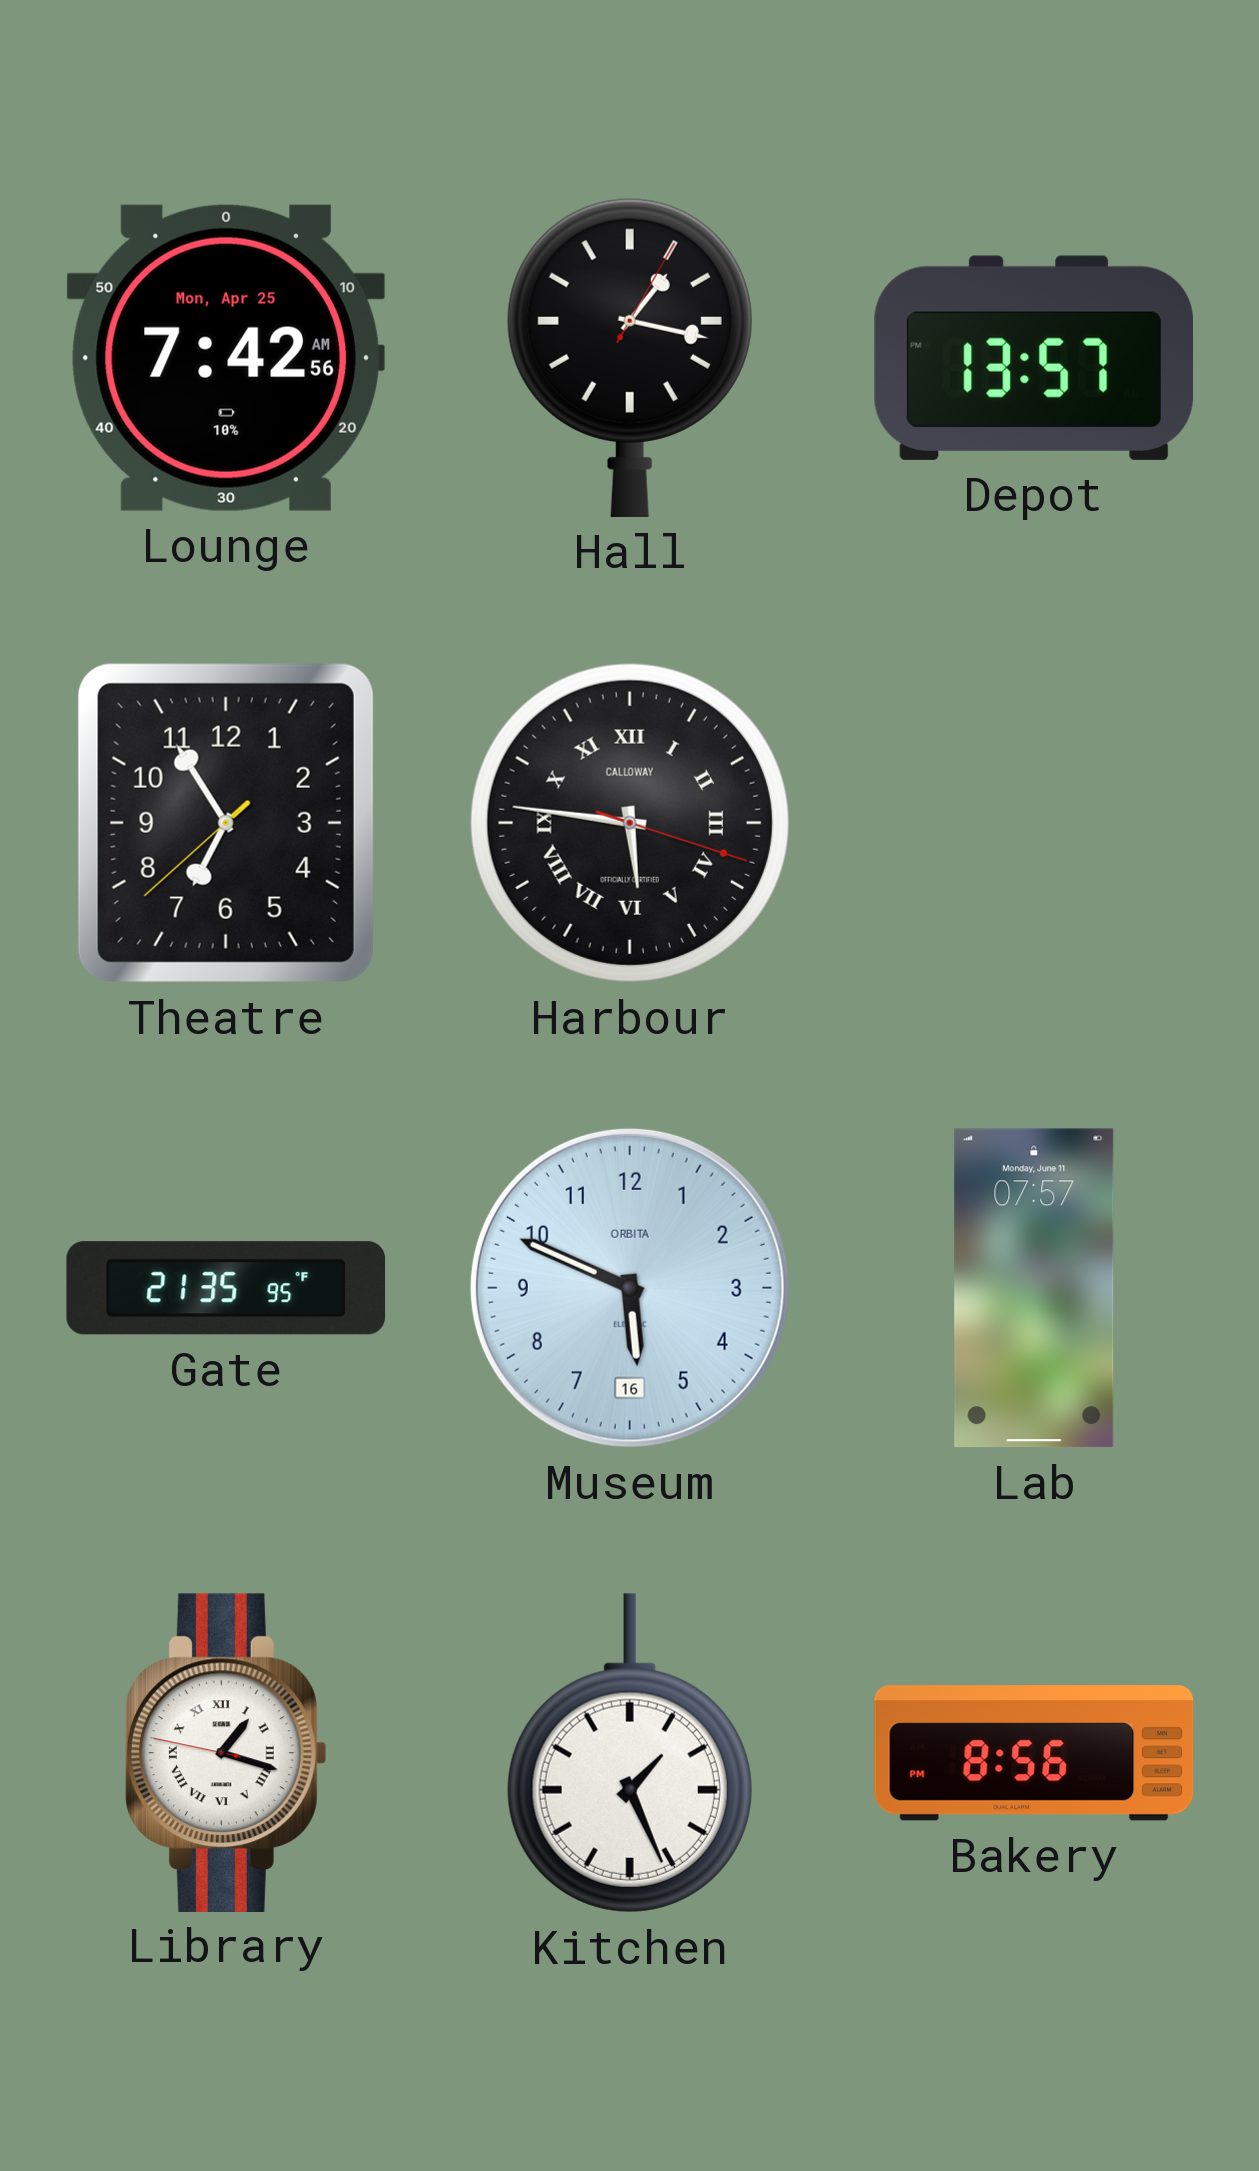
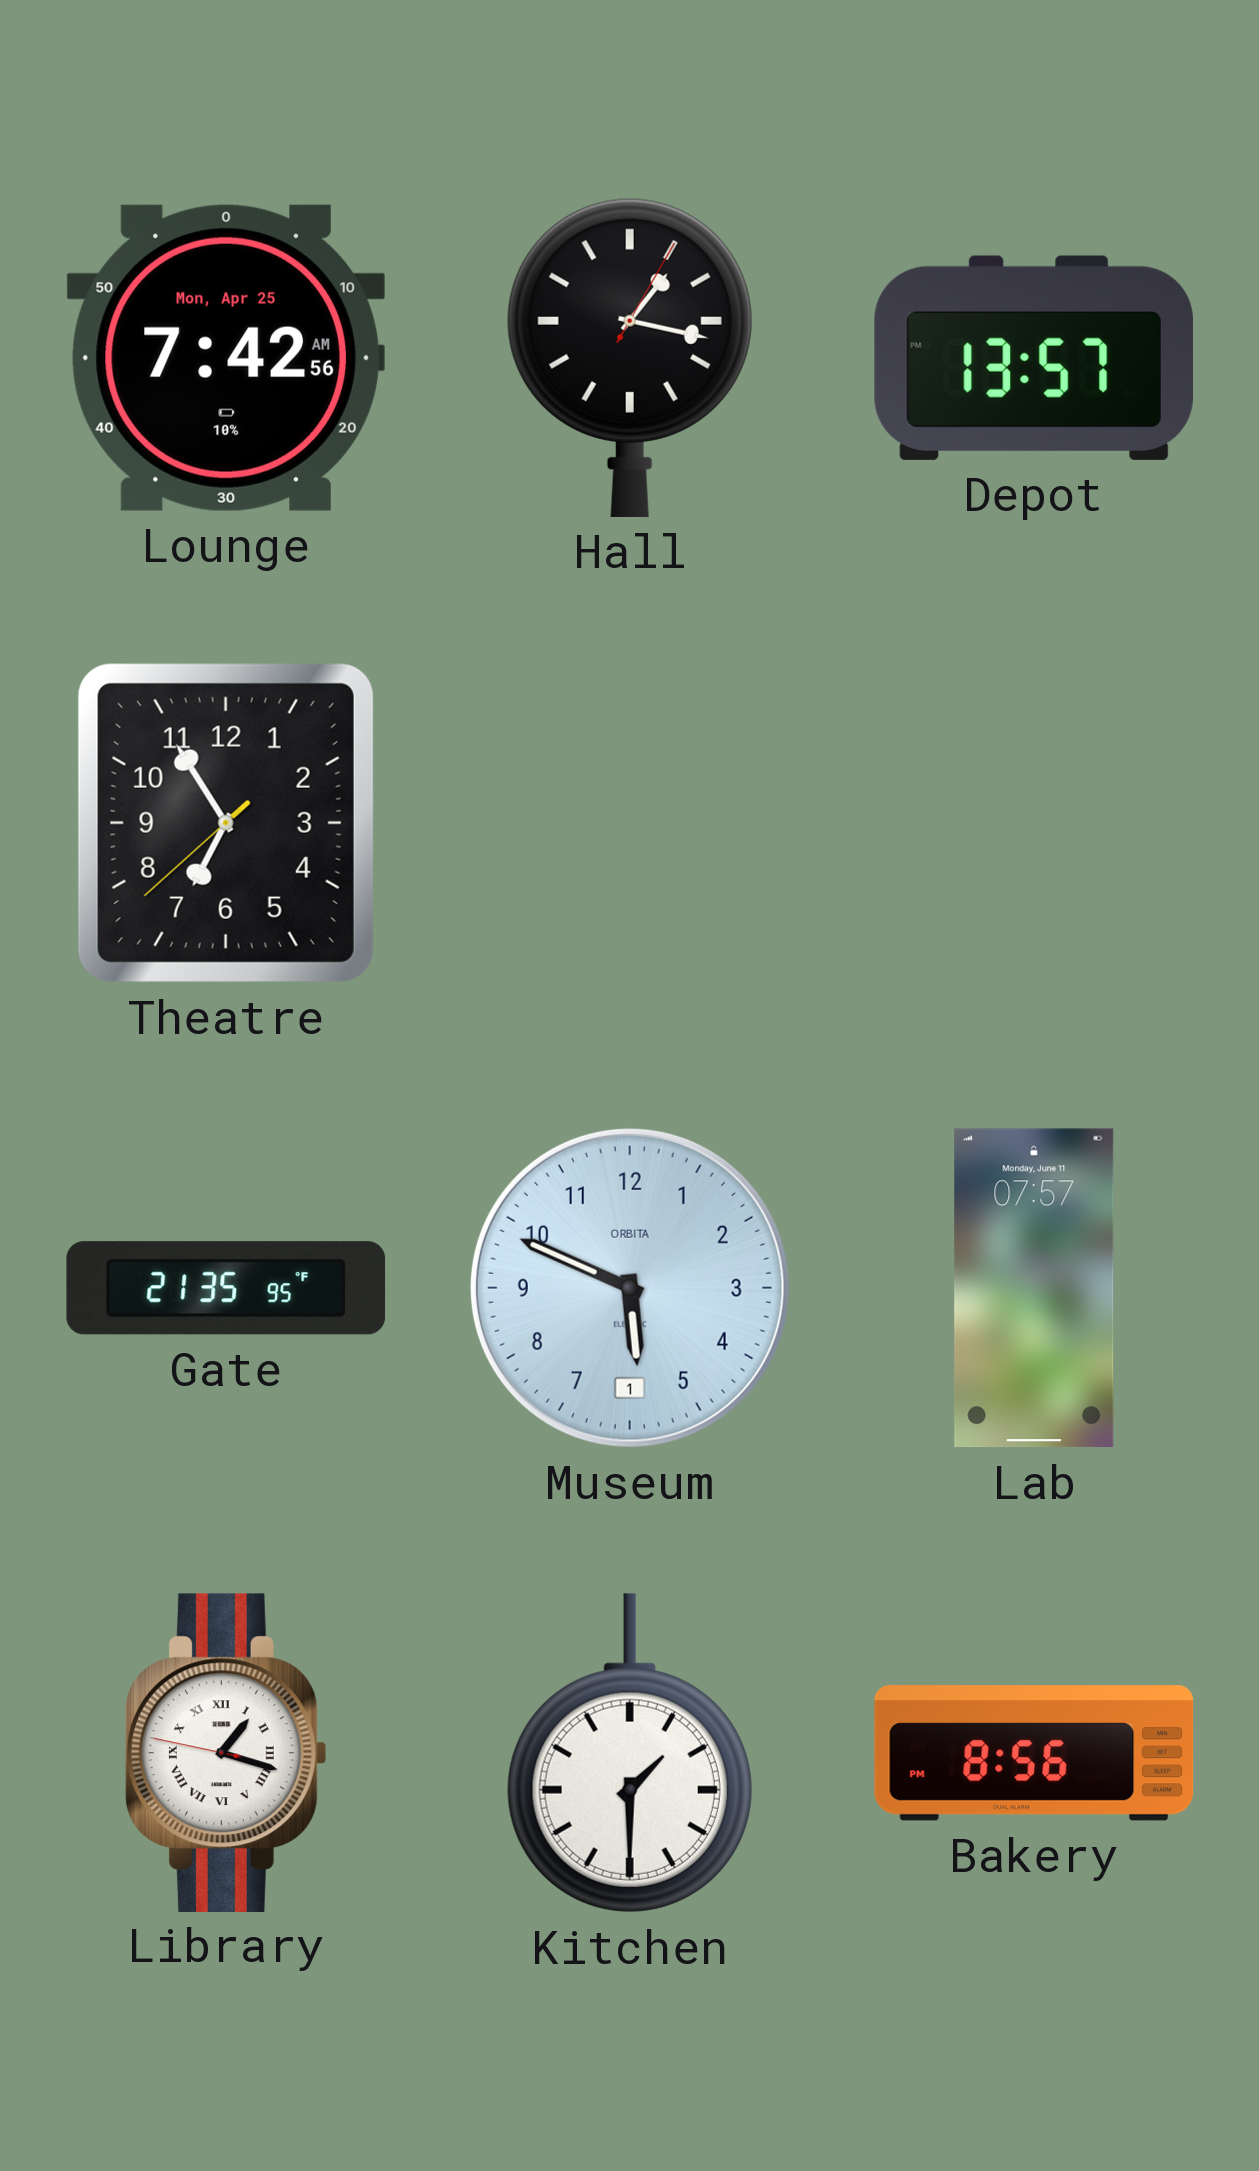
Harbour: 5:46 -> none
Museum date: 16 -> 1
Kitchen: 1:26 -> 1:30
